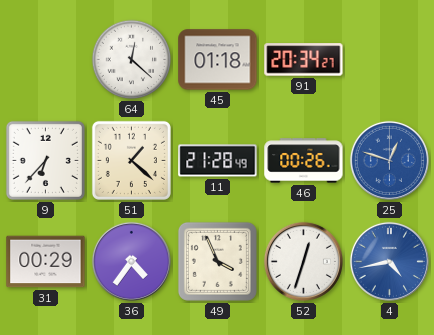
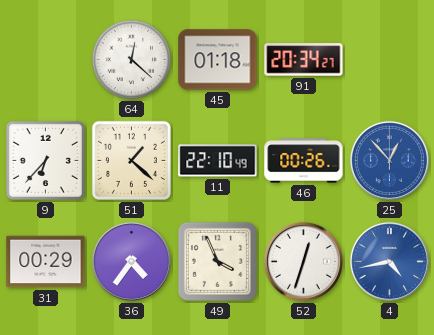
11: 21:28 -> 22:10
25: 12:48 -> 12:53
